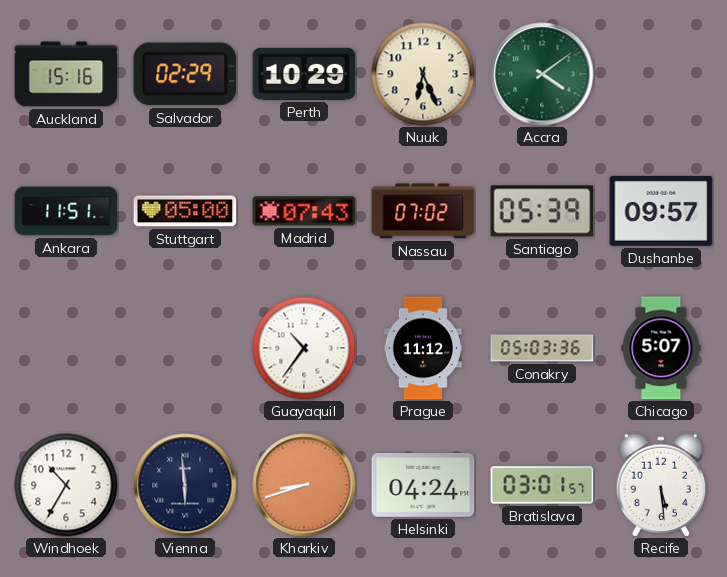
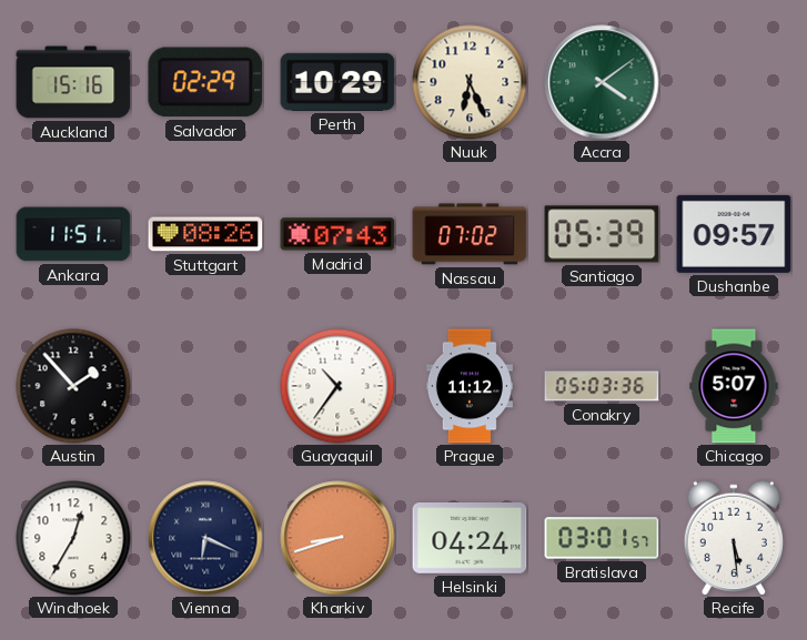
Stuttgart: 05:00 -> 08:26
Austin: none -> 1:53
Windhoek: 10:35 -> 12:35
Vienna: 5:59 -> 6:19
